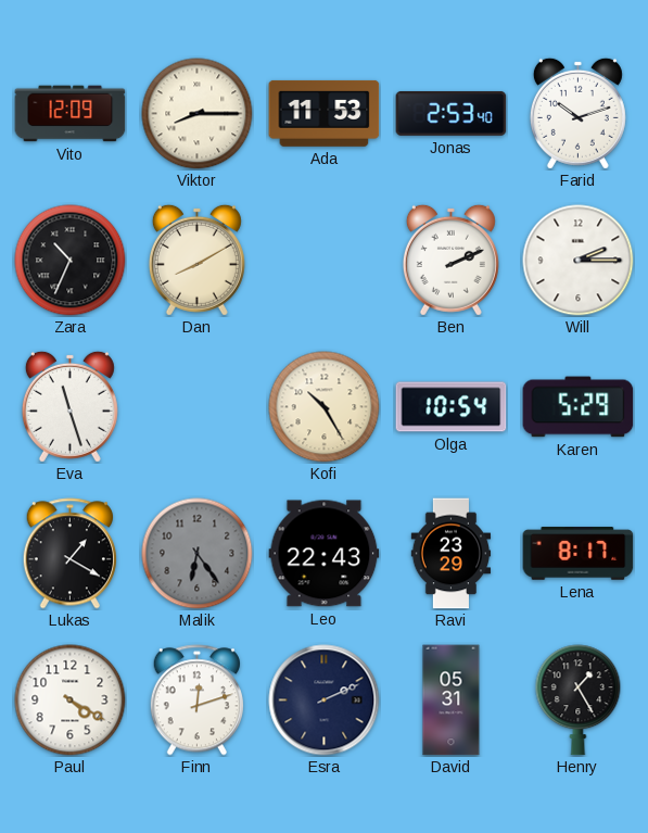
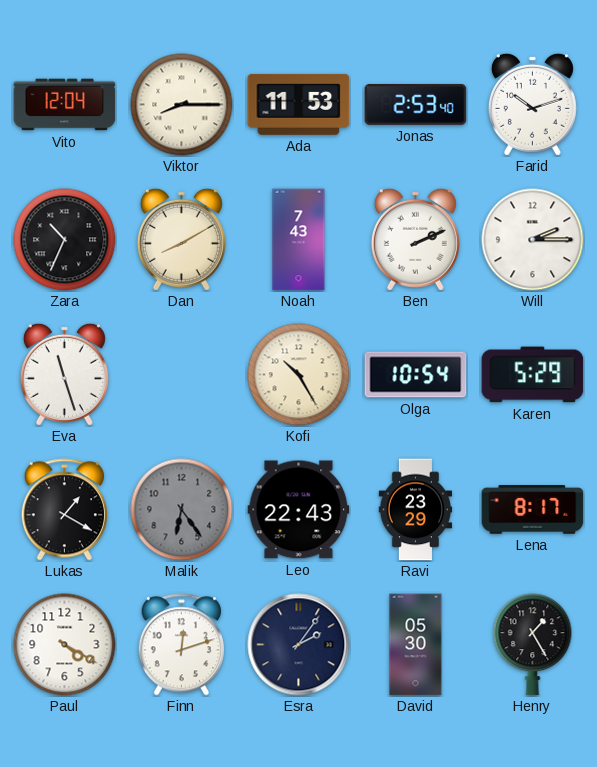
Vito: 12:09 -> 12:04
Noah: none -> 7:43
Esra: 2:11 -> 2:06
David: 05:31 -> 05:30
